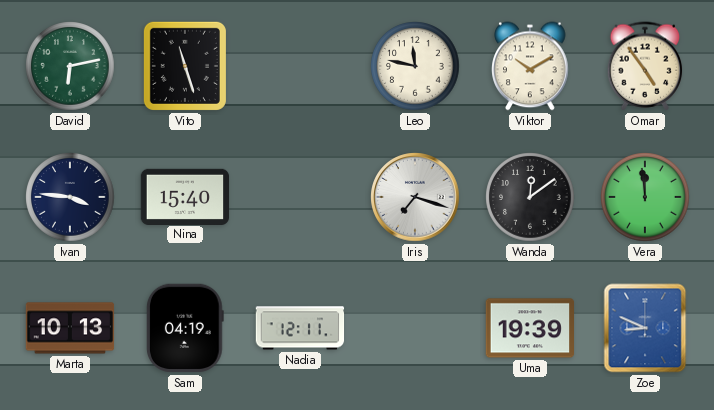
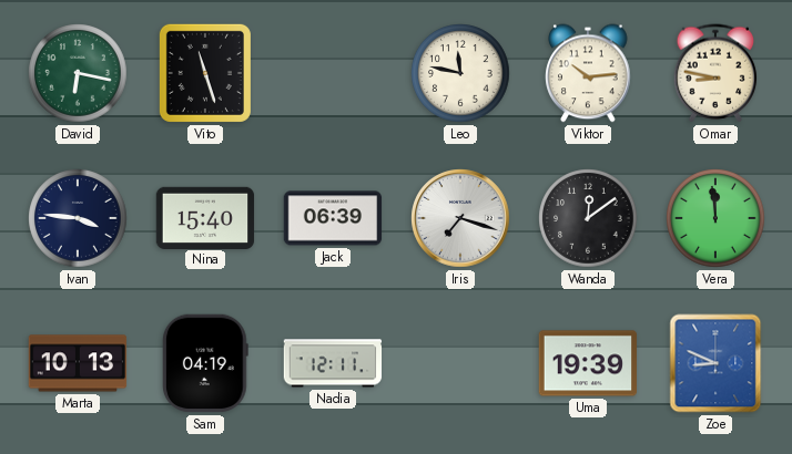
David: 6:13 -> 6:17
Viktor: 10:10 -> 10:14
Omar: 4:54 -> 8:47
Jack: none -> 06:39
